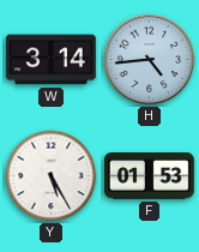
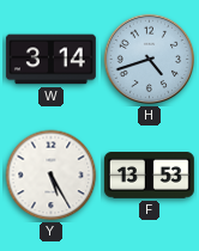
H: 4:44 -> 4:42
F: 01:53 -> 13:53
